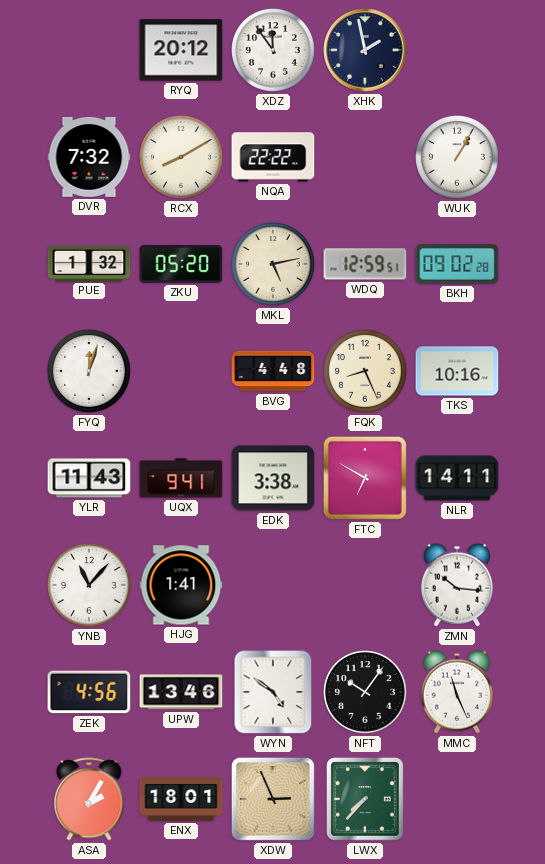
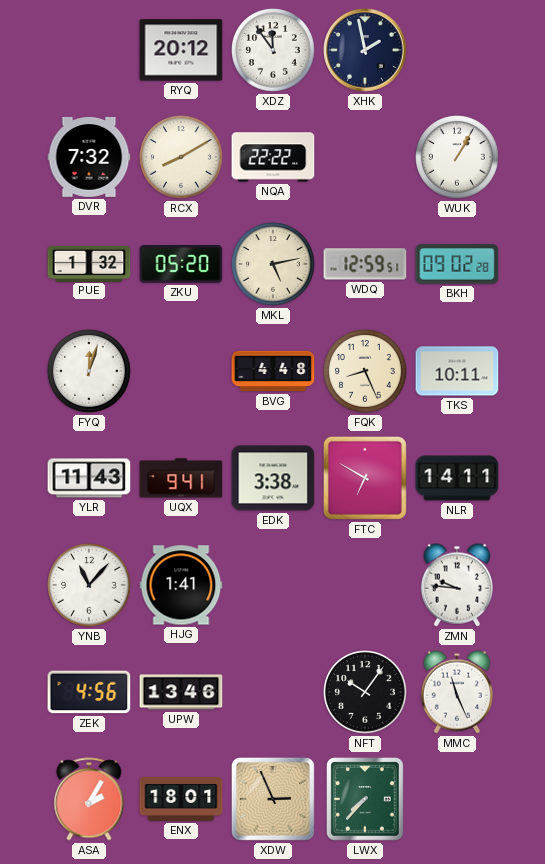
TKS: 10:16 -> 10:11
ZMN: 10:16 -> 9:46
WYN: 4:51 -> none
